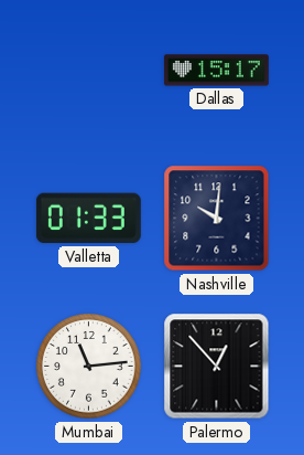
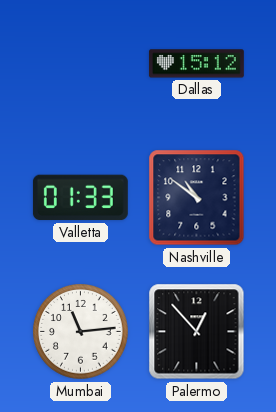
Dallas: 15:17 -> 15:12
Nashville: 10:01 -> 10:51
